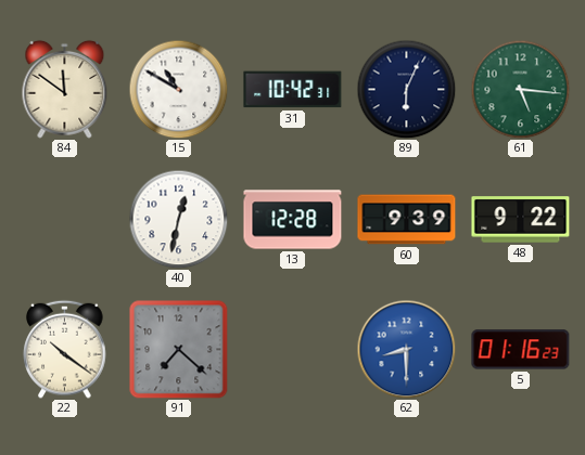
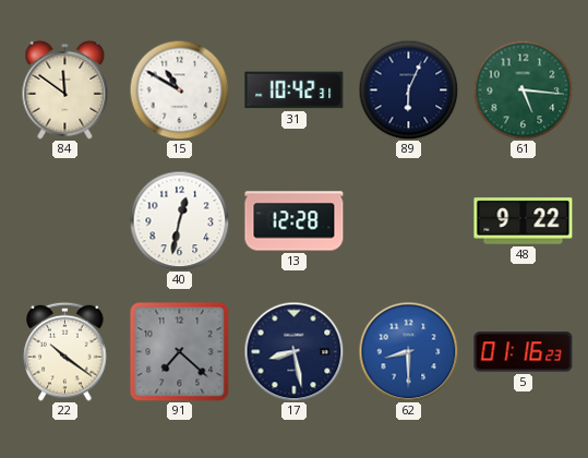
60: 9:39 -> none
17: none -> 8:28
